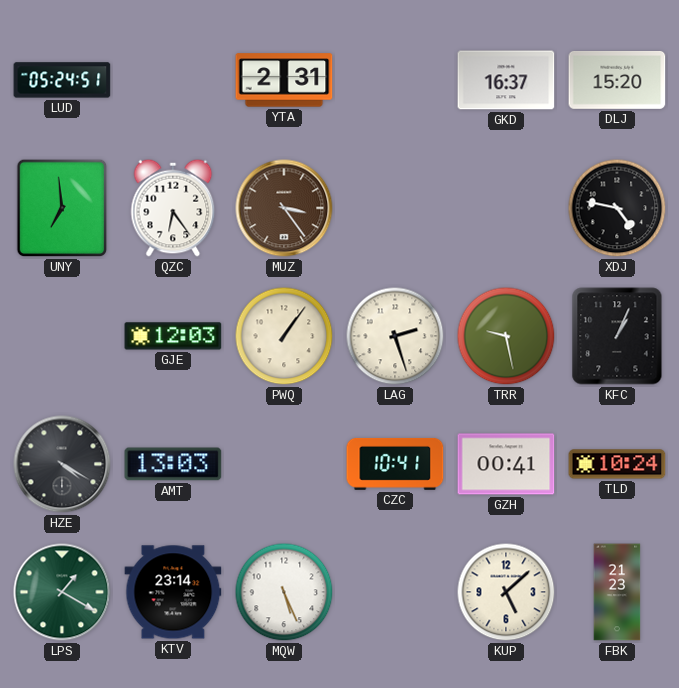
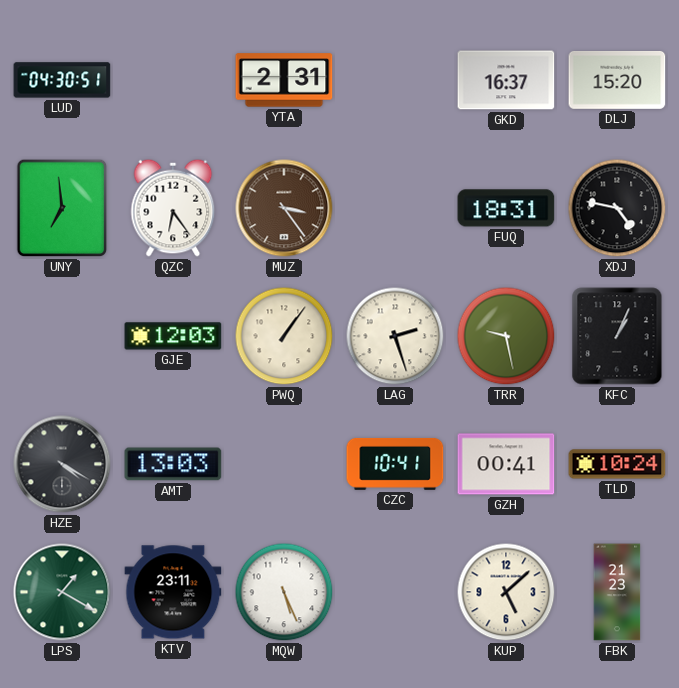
LUD: 05:24 -> 04:30
FUQ: none -> 18:31
KTV: 23:14 -> 23:11
